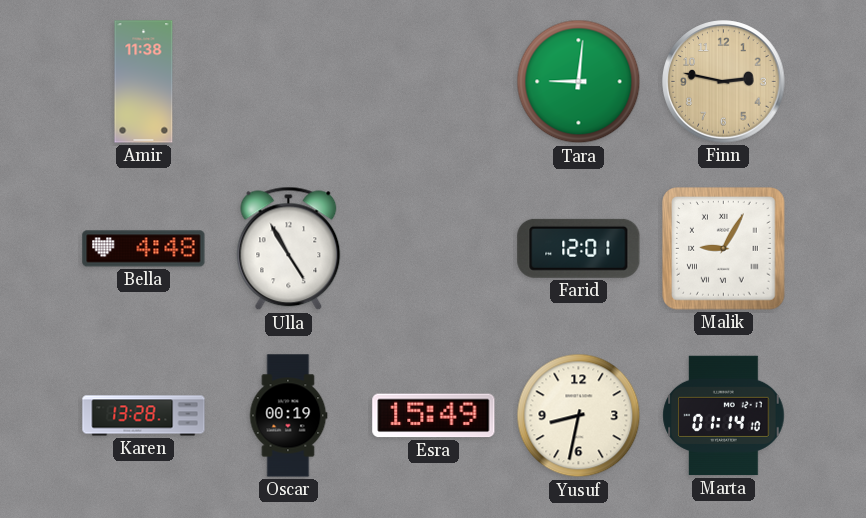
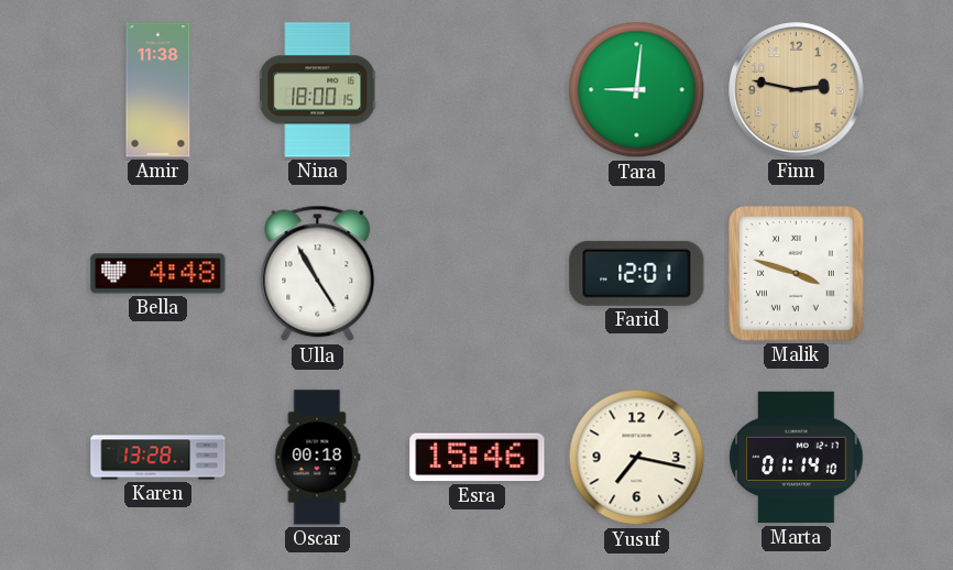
Nina: none -> 18:00
Malik: 9:05 -> 3:48
Oscar: 00:19 -> 00:18
Esra: 15:49 -> 15:46
Yusuf: 8:32 -> 7:17
